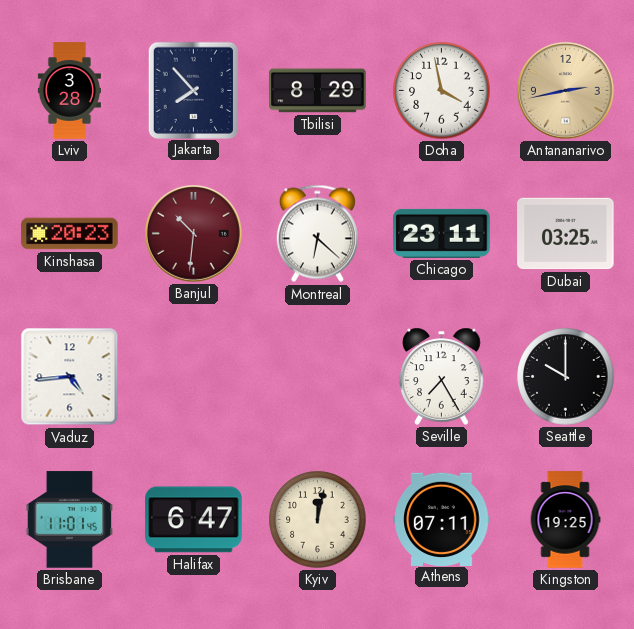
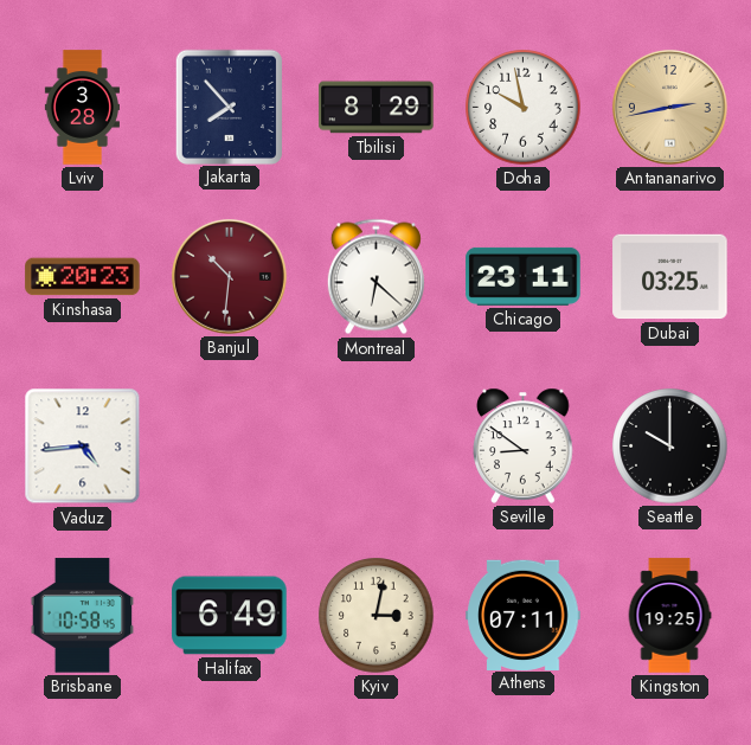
Doha: 3:58 -> 9:58
Seville: 7:25 -> 8:51
Brisbane: 11:01 -> 10:58
Halifax: 6:47 -> 6:49
Kyiv: 12:02 -> 3:02
